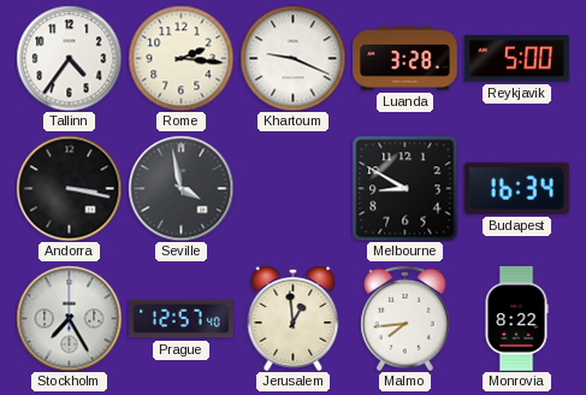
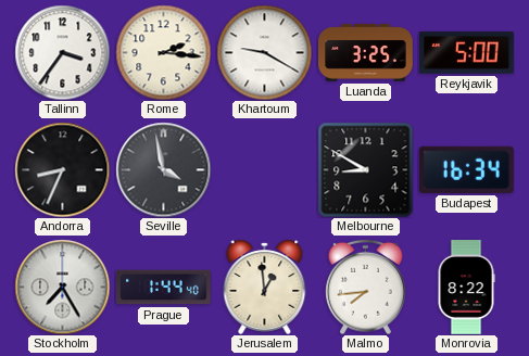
Tallinn: 4:36 -> 3:36
Khartoum: 9:19 -> 9:20
Luanda: 3:28 -> 3:25
Andorra: 3:17 -> 8:34
Prague: 12:57 -> 1:44
